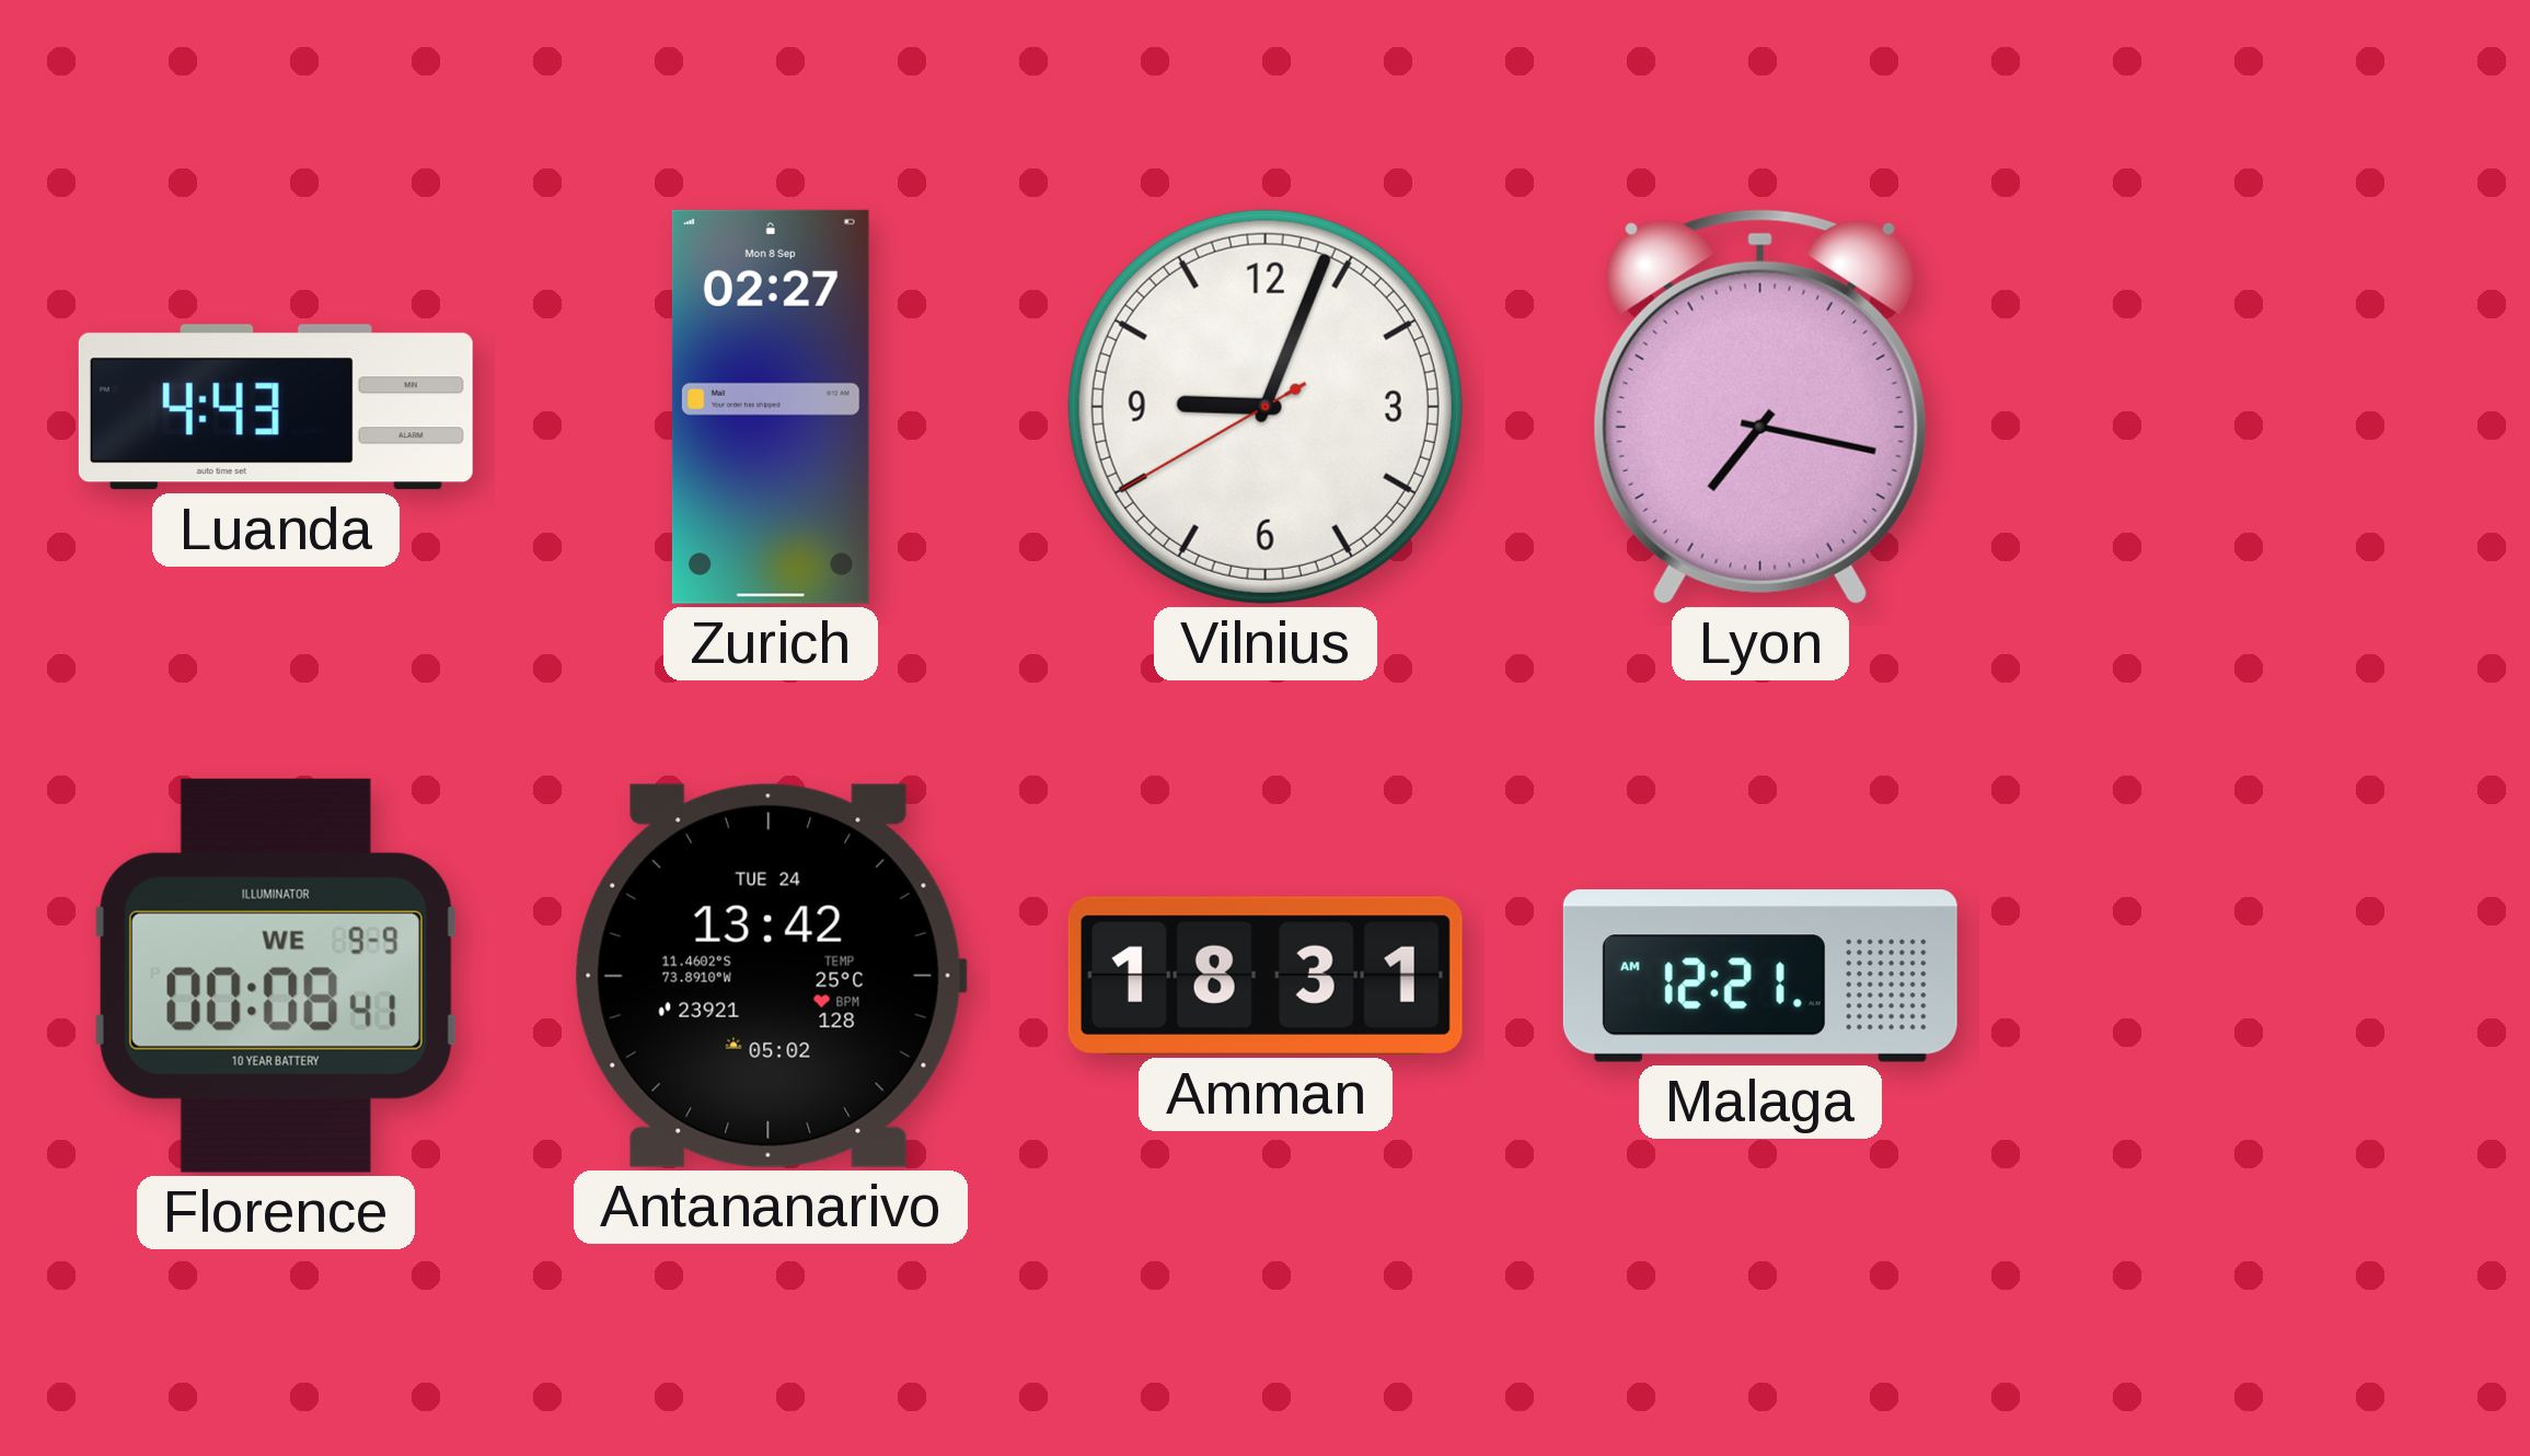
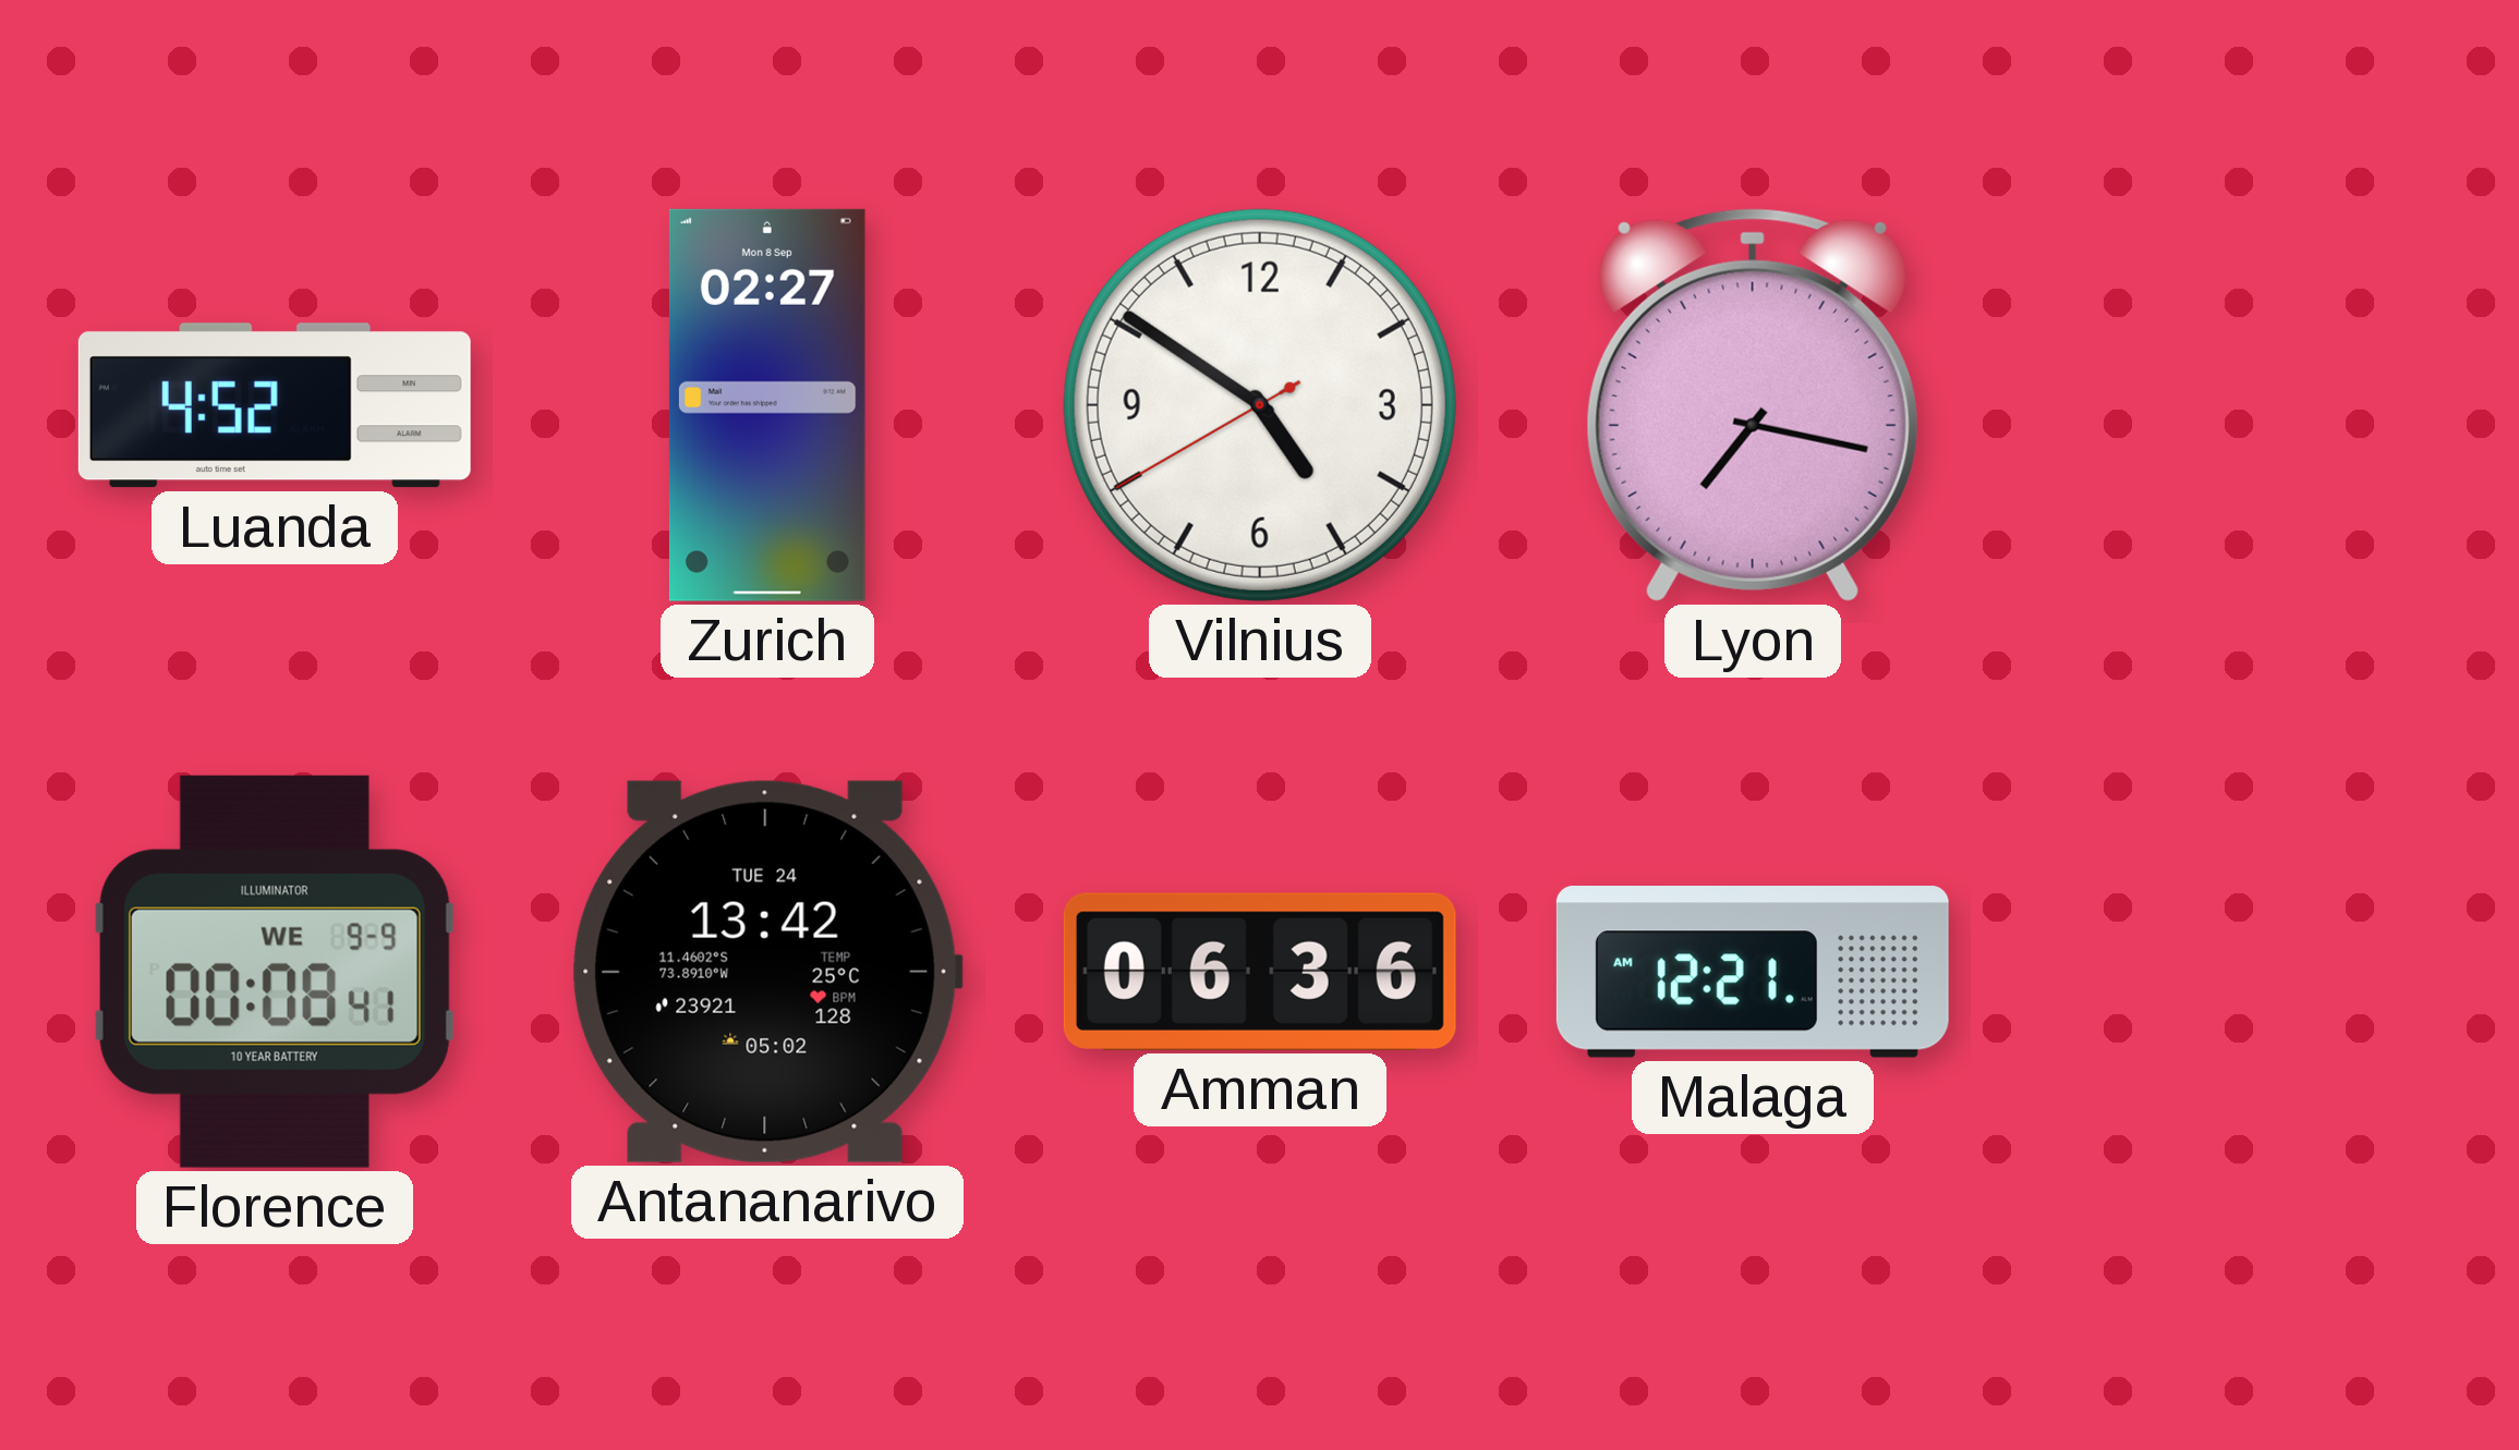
Luanda: 4:43 -> 4:52
Vilnius: 9:03 -> 4:50
Amman: 18:31 -> 06:36
